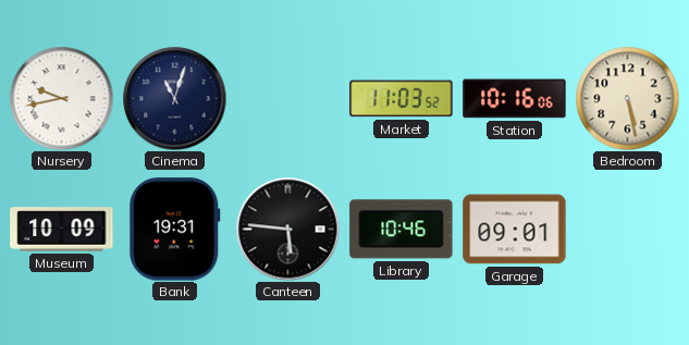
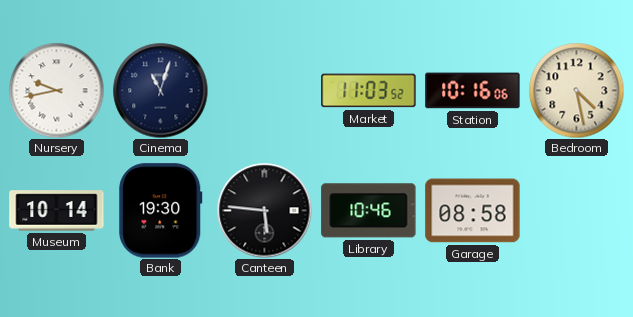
Bedroom: 5:28 -> 4:28
Museum: 10:09 -> 10:14
Bank: 19:31 -> 19:30
Garage: 09:01 -> 08:58
